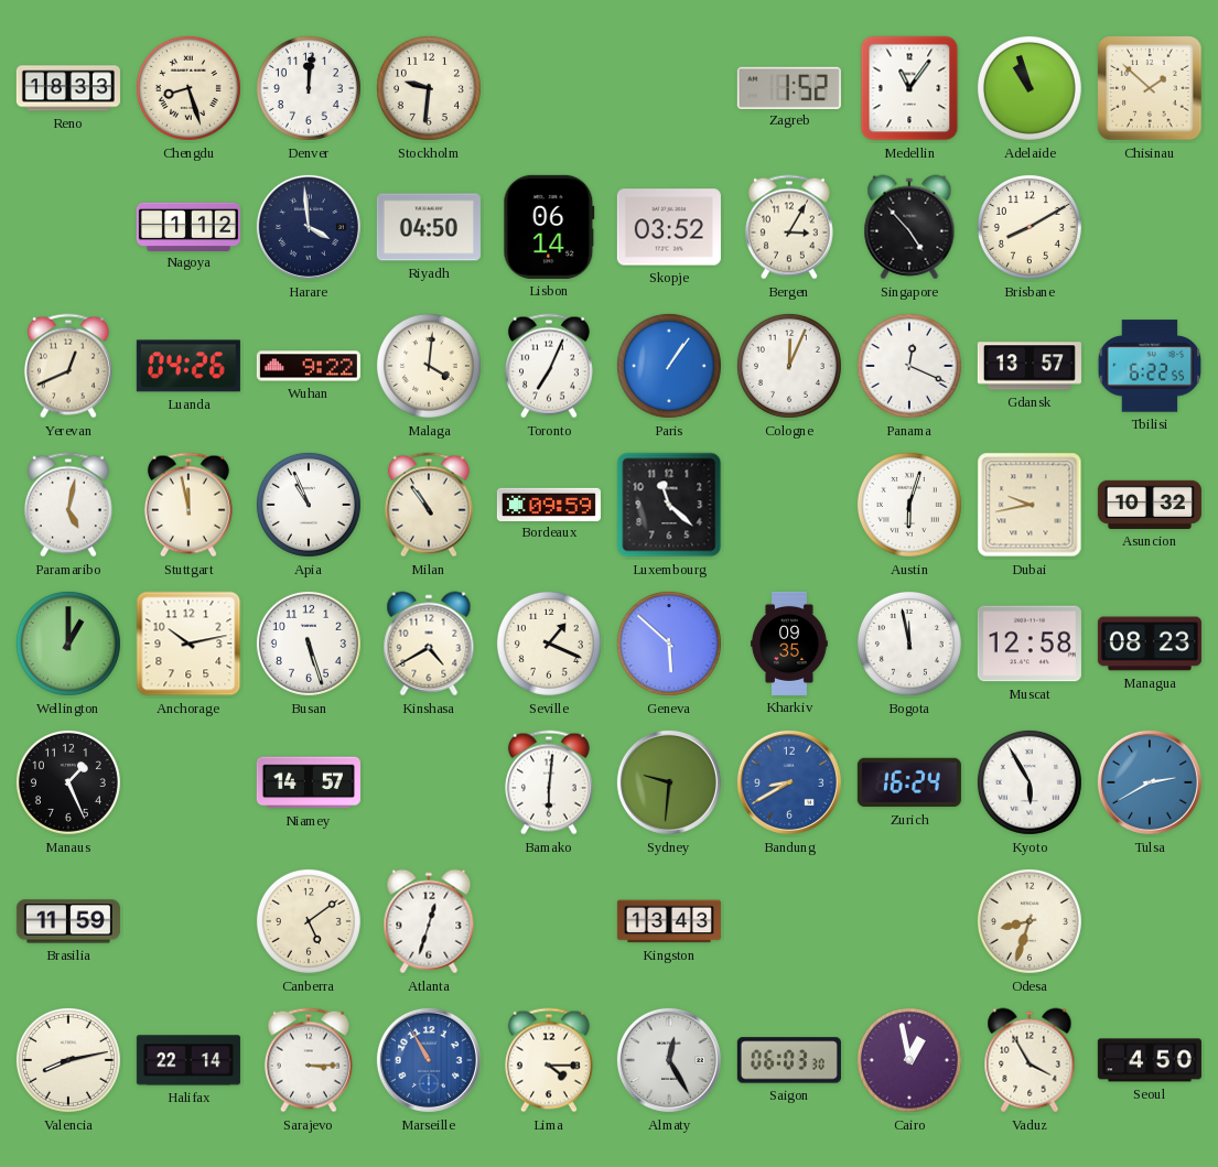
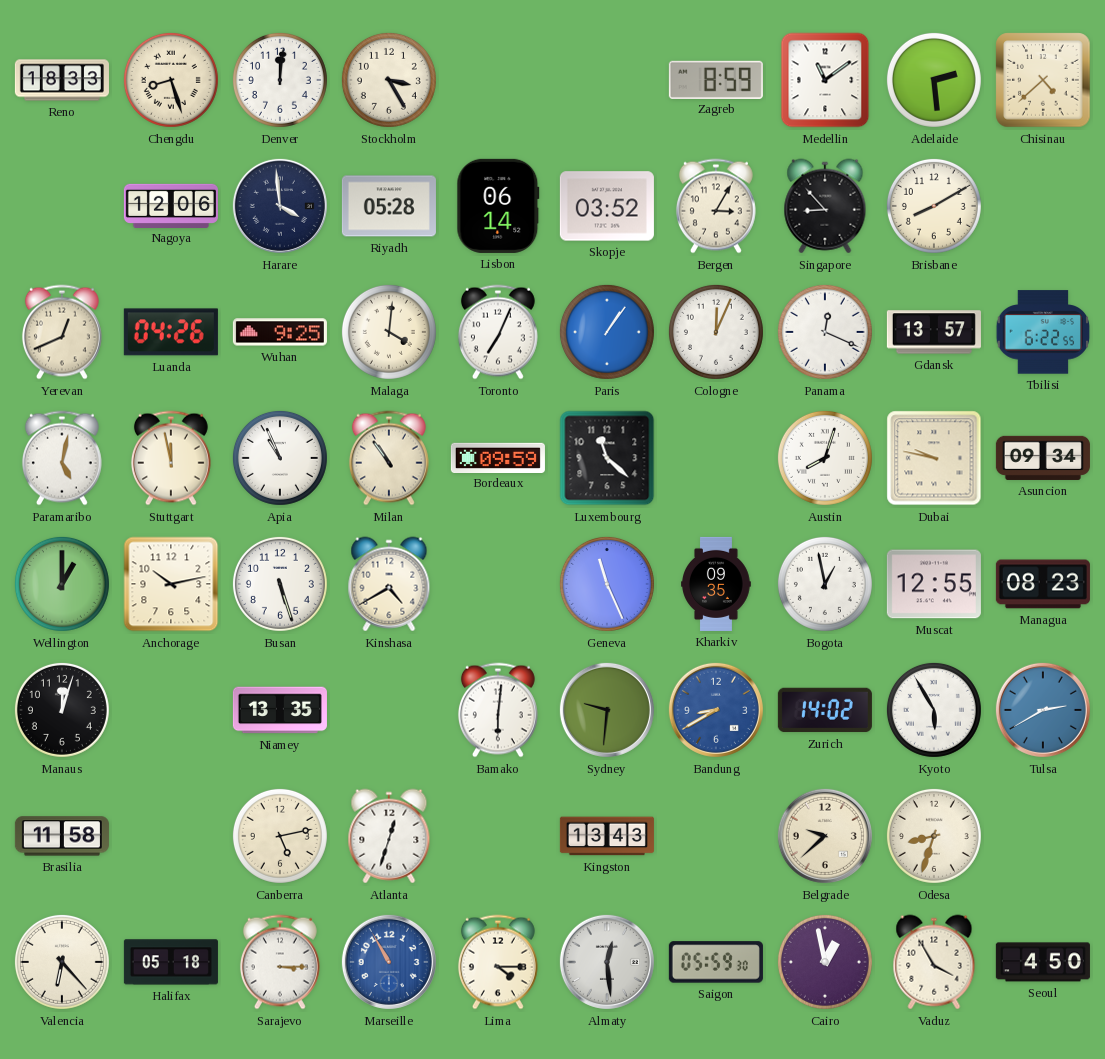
Stockholm: 9:31 -> 3:25
Zagreb: 1:52 -> 8:59
Medellin: 11:06 -> 11:09
Adelaide: 10:57 -> 2:29
Chisinau: 1:52 -> 4:38
Nagoya: 1:12 -> 12:06
Riyadh: 04:50 -> 05:28
Singapore: 4:53 -> 8:53
Wuhan: 9:22 -> 9:25
Austin: 6:03 -> 8:03
Dubai: 9:43 -> 9:47
Asuncion: 10:32 -> 09:34
Seville: 1:19 -> none
Geneva: 5:52 -> 11:26
Bogota: 11:58 -> 12:58
Muscat: 12:58 -> 12:55
Manaus: 1:26 -> 12:03
Niamey: 14:57 -> 13:35
Zurich: 16:24 -> 14:02
Brasilia: 11:59 -> 11:58
Canberra: 5:09 -> 5:13
Belgrade: none -> 9:38
Valencia: 8:13 -> 6:23
Halifax: 22:14 -> 05:18
Almaty: 12:25 -> 12:29
Saigon: 06:03 -> 05:59
